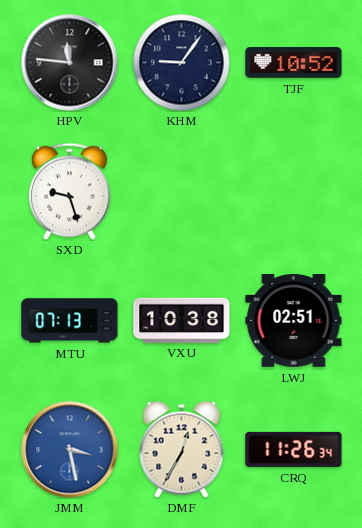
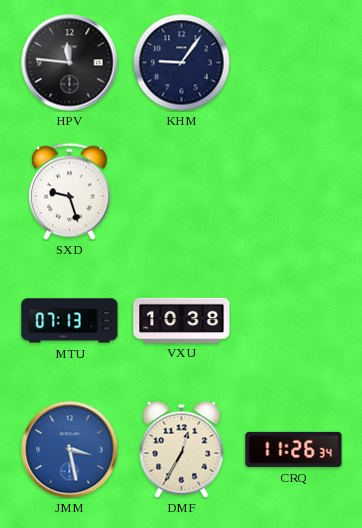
TJF: 10:52 -> none
LWJ: 02:51 -> none
